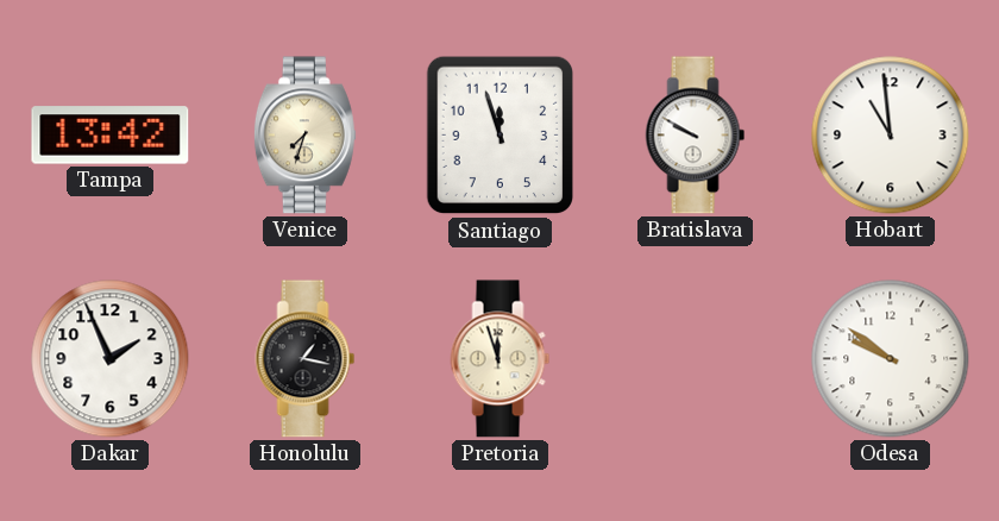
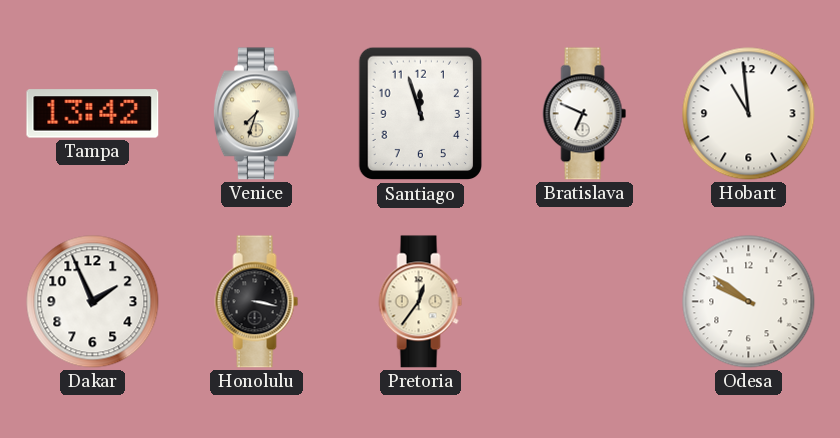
Bratislava: 9:50 -> 6:49
Honolulu: 1:17 -> 3:17
Pretoria: 11:57 -> 12:36
